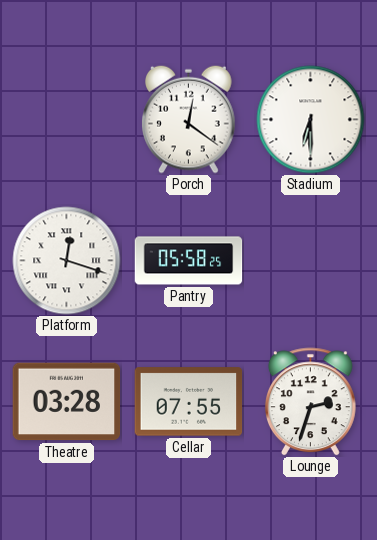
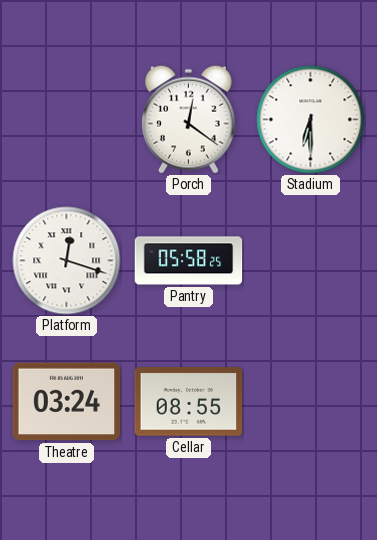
Theatre: 03:28 -> 03:24
Cellar: 07:55 -> 08:55
Lounge: 2:33 -> none
